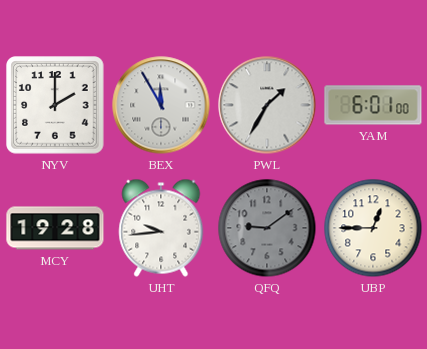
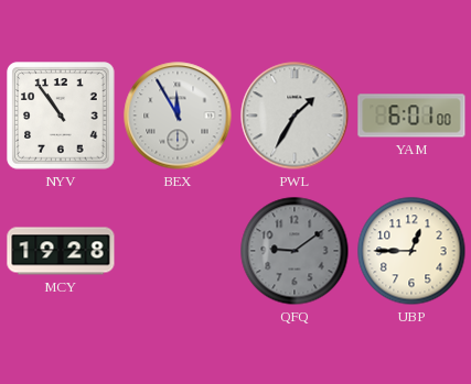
NYV: 2:00 -> 10:54
UHT: 9:44 -> none
